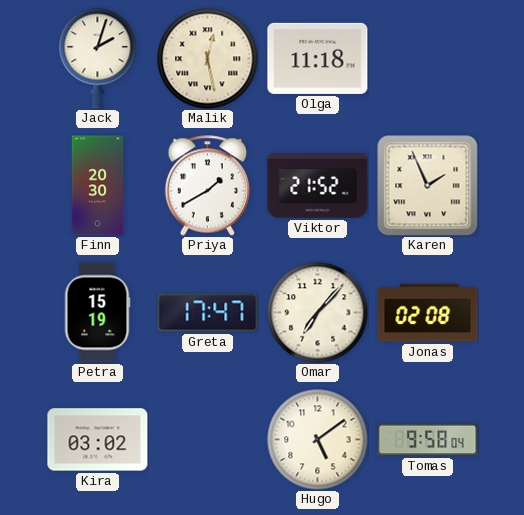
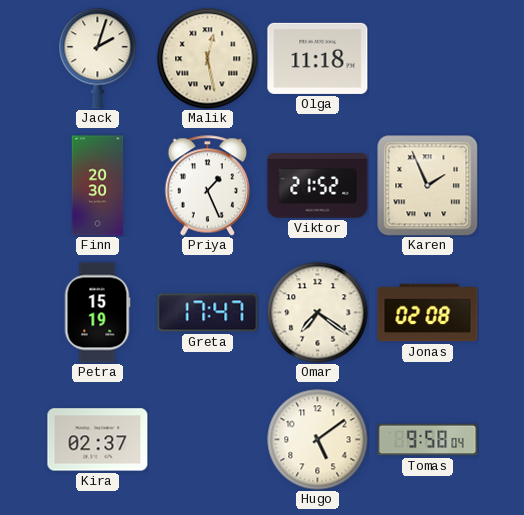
Priya: 1:40 -> 1:26
Omar: 7:07 -> 7:21
Kira: 03:02 -> 02:37
